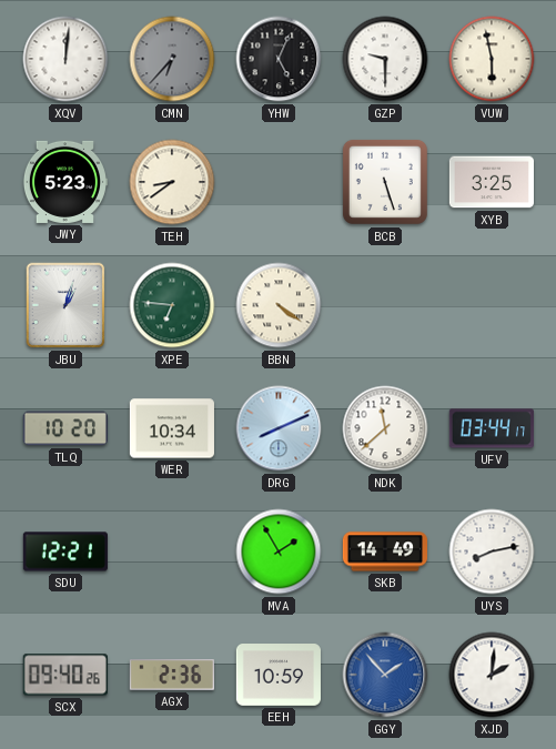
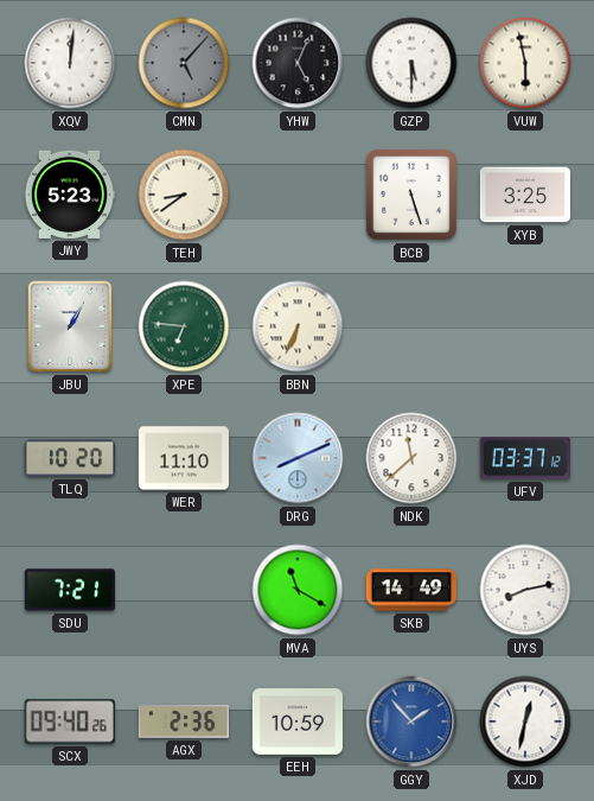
CMN: 6:37 -> 5:07
GZP: 9:30 -> 5:30
JBU: 1:03 -> 1:05
BBN: 4:21 -> 6:34
WER: 10:34 -> 11:10
UFV: 03:44 -> 03:37
SDU: 12:21 -> 7:21
MVA: 1:55 -> 11:20
XJD: 2:01 -> 12:32
